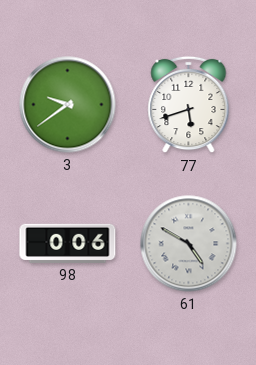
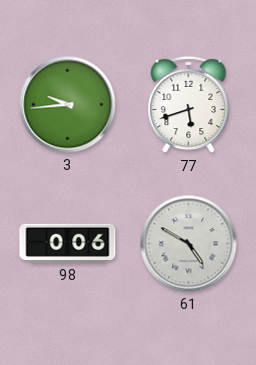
3: 9:39 -> 9:44
